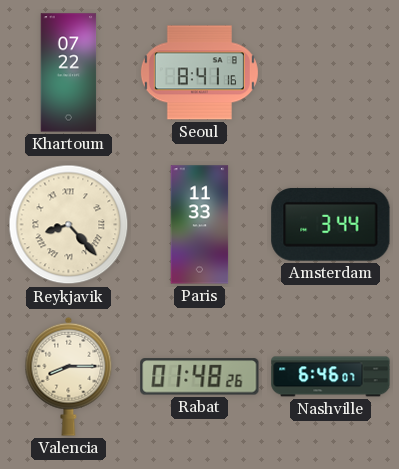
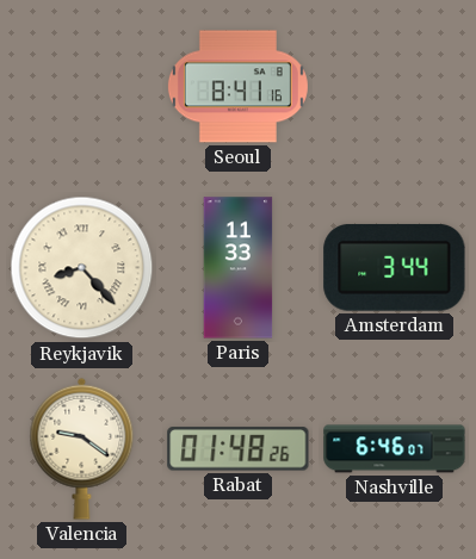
Khartoum: 07:22 -> none
Valencia: 8:15 -> 9:21
